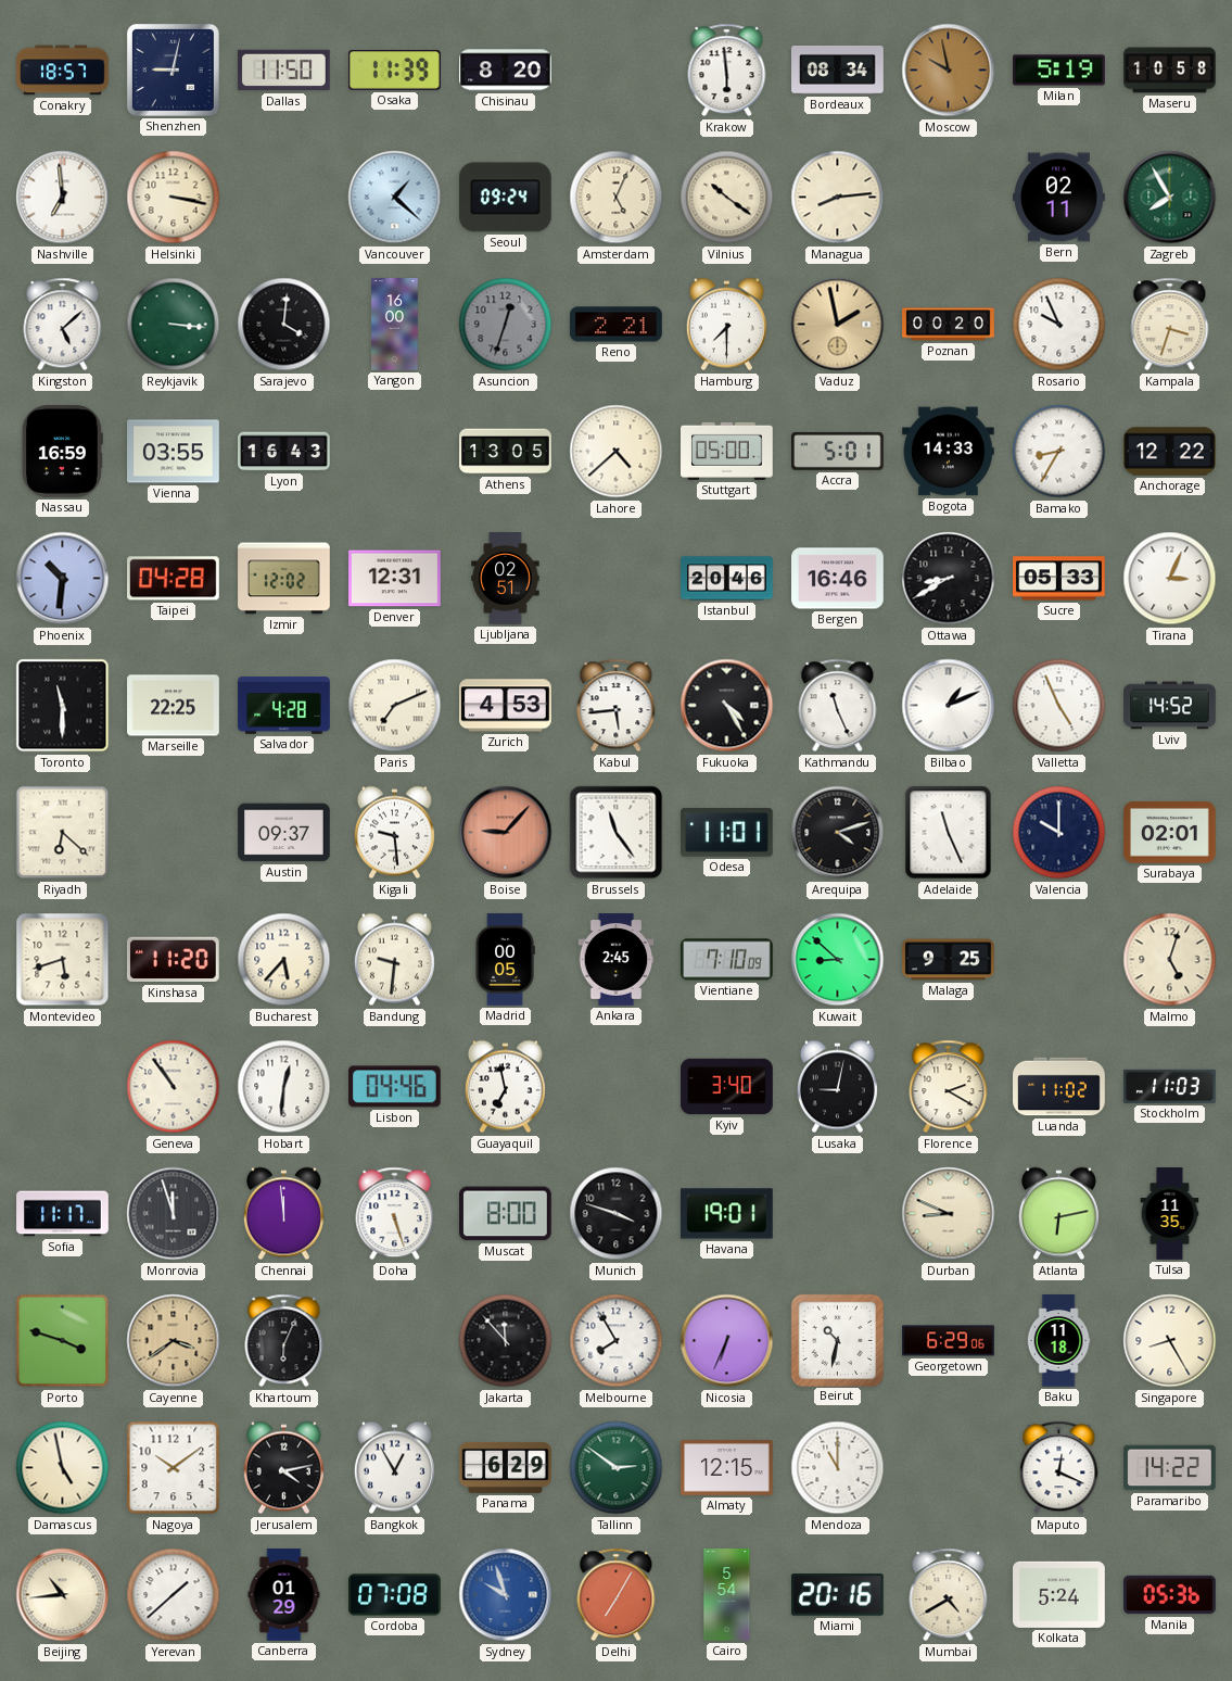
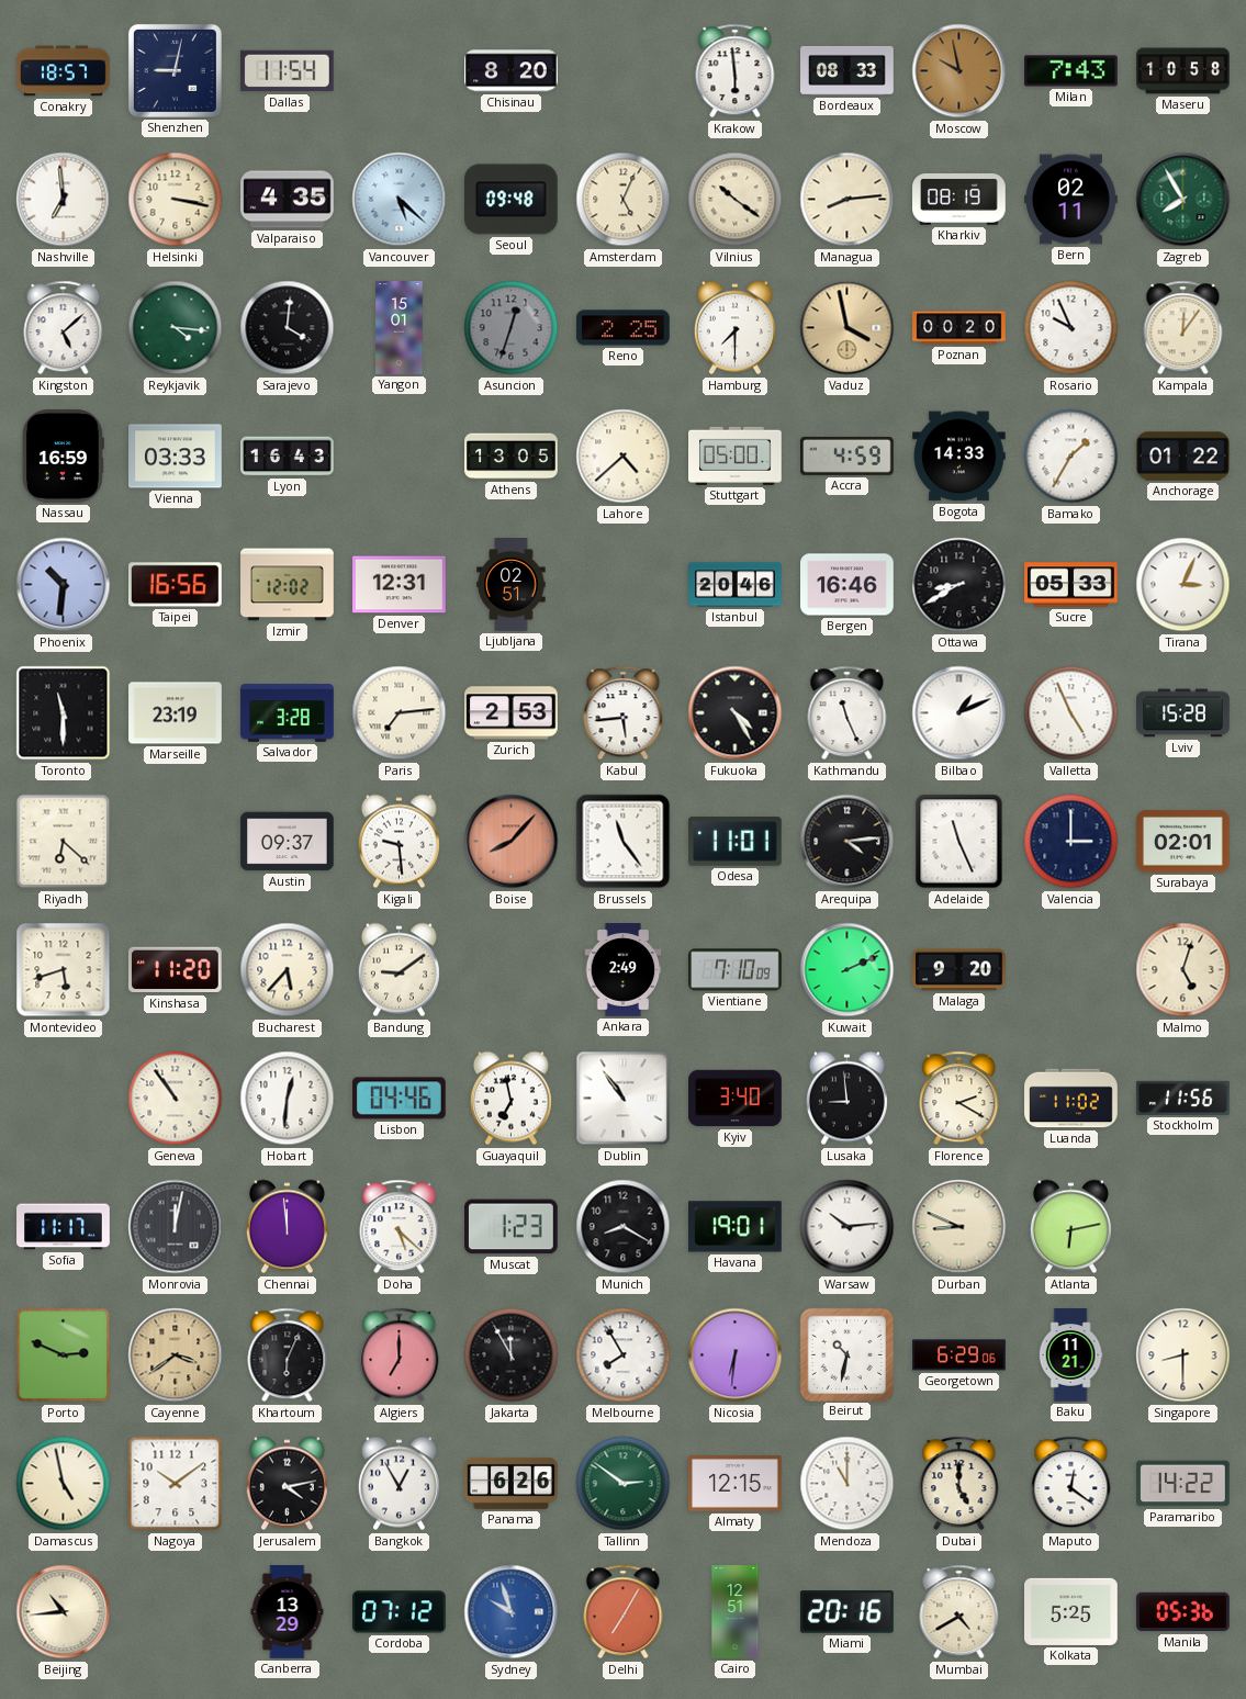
Dallas: 11:50 -> 11:54
Osaka: 11:39 -> none
Bordeaux: 08:34 -> 08:33
Milan: 5:19 -> 7:43
Valparaiso: none -> 4:35
Vancouver: 1:22 -> 5:22
Seoul: 09:24 -> 09:48
Kharkiv: none -> 08:19
Reykjavik: 3:16 -> 4:16
Yangon: 16:00 -> 15:01
Reno: 2:21 -> 2:25
Vaduz: 1:58 -> 3:58
Kampala: 3:33 -> 12:06
Vienna: 03:55 -> 03:33
Accra: 5:01 -> 4:59
Bamako: 8:35 -> 1:35
Anchorage: 12:22 -> 01:22
Taipei: 04:28 -> 16:56
Marseille: 22:25 -> 23:19
Salvador: 4:28 -> 3:28
Paris: 7:11 -> 7:14
Zurich: 4:53 -> 2:53
Lviv: 14:52 -> 15:28
Boise: 9:07 -> 8:07
Arequipa: 4:12 -> 4:14
Valencia: 10:00 -> 3:00
Bandung: 9:31 -> 9:09
Madrid: 00:05 -> none
Ankara: 2:45 -> 2:49
Kuwait: 8:52 -> 2:11
Malaga: 9:25 -> 9:20
Dublin: none -> 10:54
Lusaka: 9:02 -> 8:59
Stockholm: 11:03 -> 11:56
Monrovia: 11:57 -> 12:02
Doha: 5:27 -> 5:22
Muscat: 8:00 -> 1:23
Munich: 3:48 -> 8:20
Warsaw: none -> 10:14
Tulsa: 11:35 -> none
Porto: 3:48 -> 2:49
Algiers: none -> 7:00
Jakarta: 11:53 -> 11:55
Nicosia: 6:34 -> 6:31
Baku: 11:18 -> 11:21
Singapore: 8:25 -> 8:30
Panama: 6:29 -> 6:26
Dubai: none -> 5:00
Maputo: 12:19 -> 12:21
Yerevan: 1:38 -> none
Canberra: 01:29 -> 13:29
Cordoba: 07:08 -> 07:12
Cairo: 5:54 -> 12:51
Kolkata: 5:24 -> 5:25
